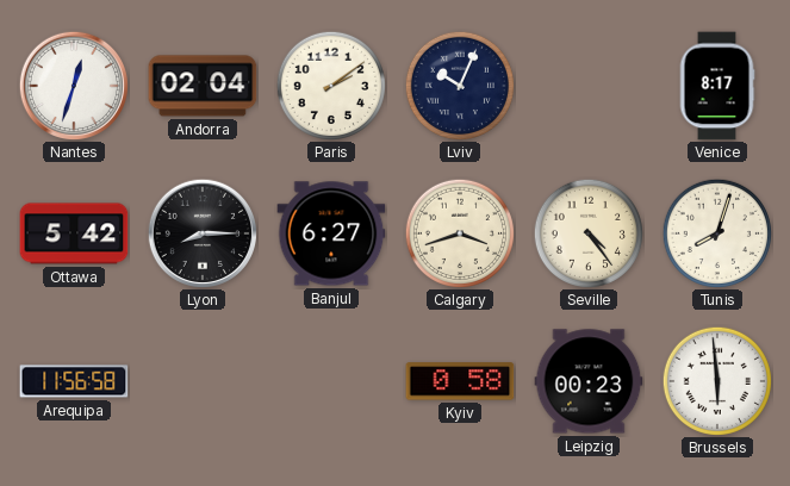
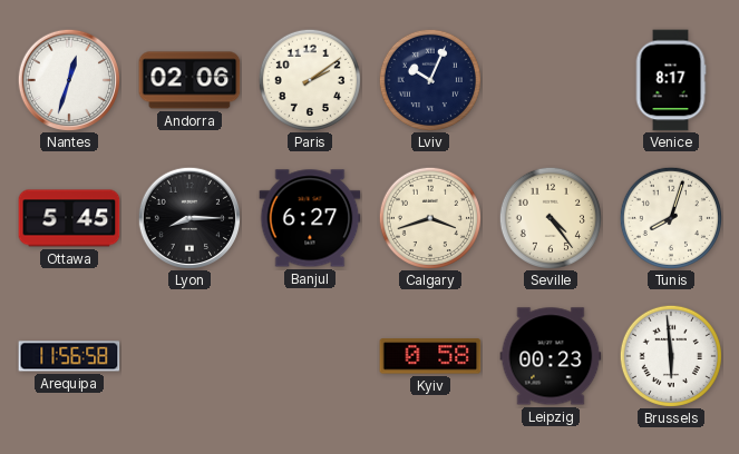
Andorra: 02:04 -> 02:06
Ottawa: 5:42 -> 5:45
